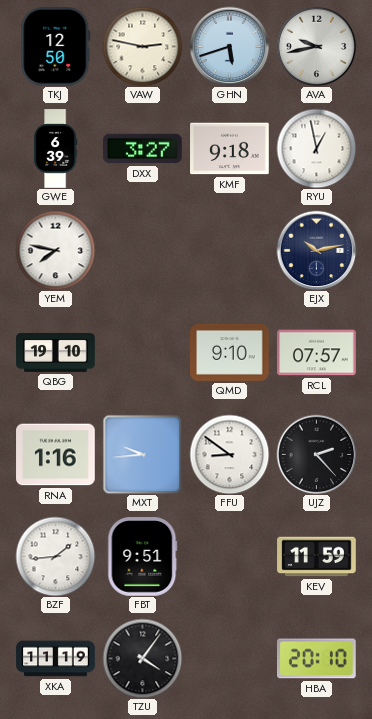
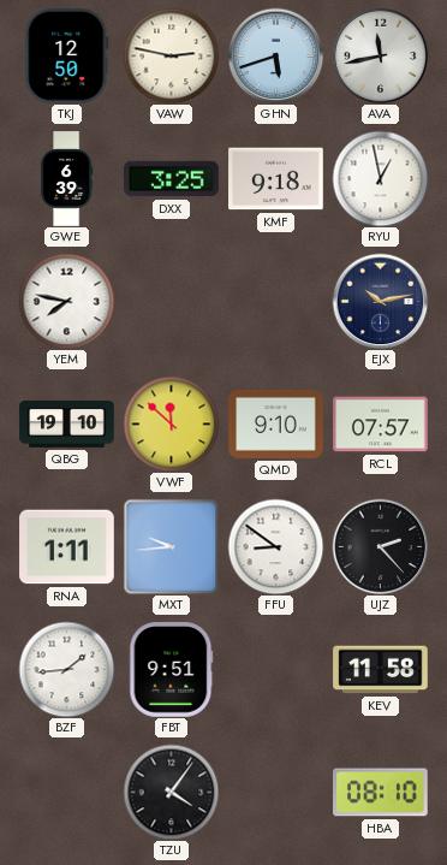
AVA: 9:43 -> 11:43
DXX: 3:27 -> 3:25
VWF: none -> 11:52
RNA: 1:16 -> 1:11
KEV: 11:59 -> 11:58
XKA: 11:19 -> none
HBA: 20:10 -> 08:10
